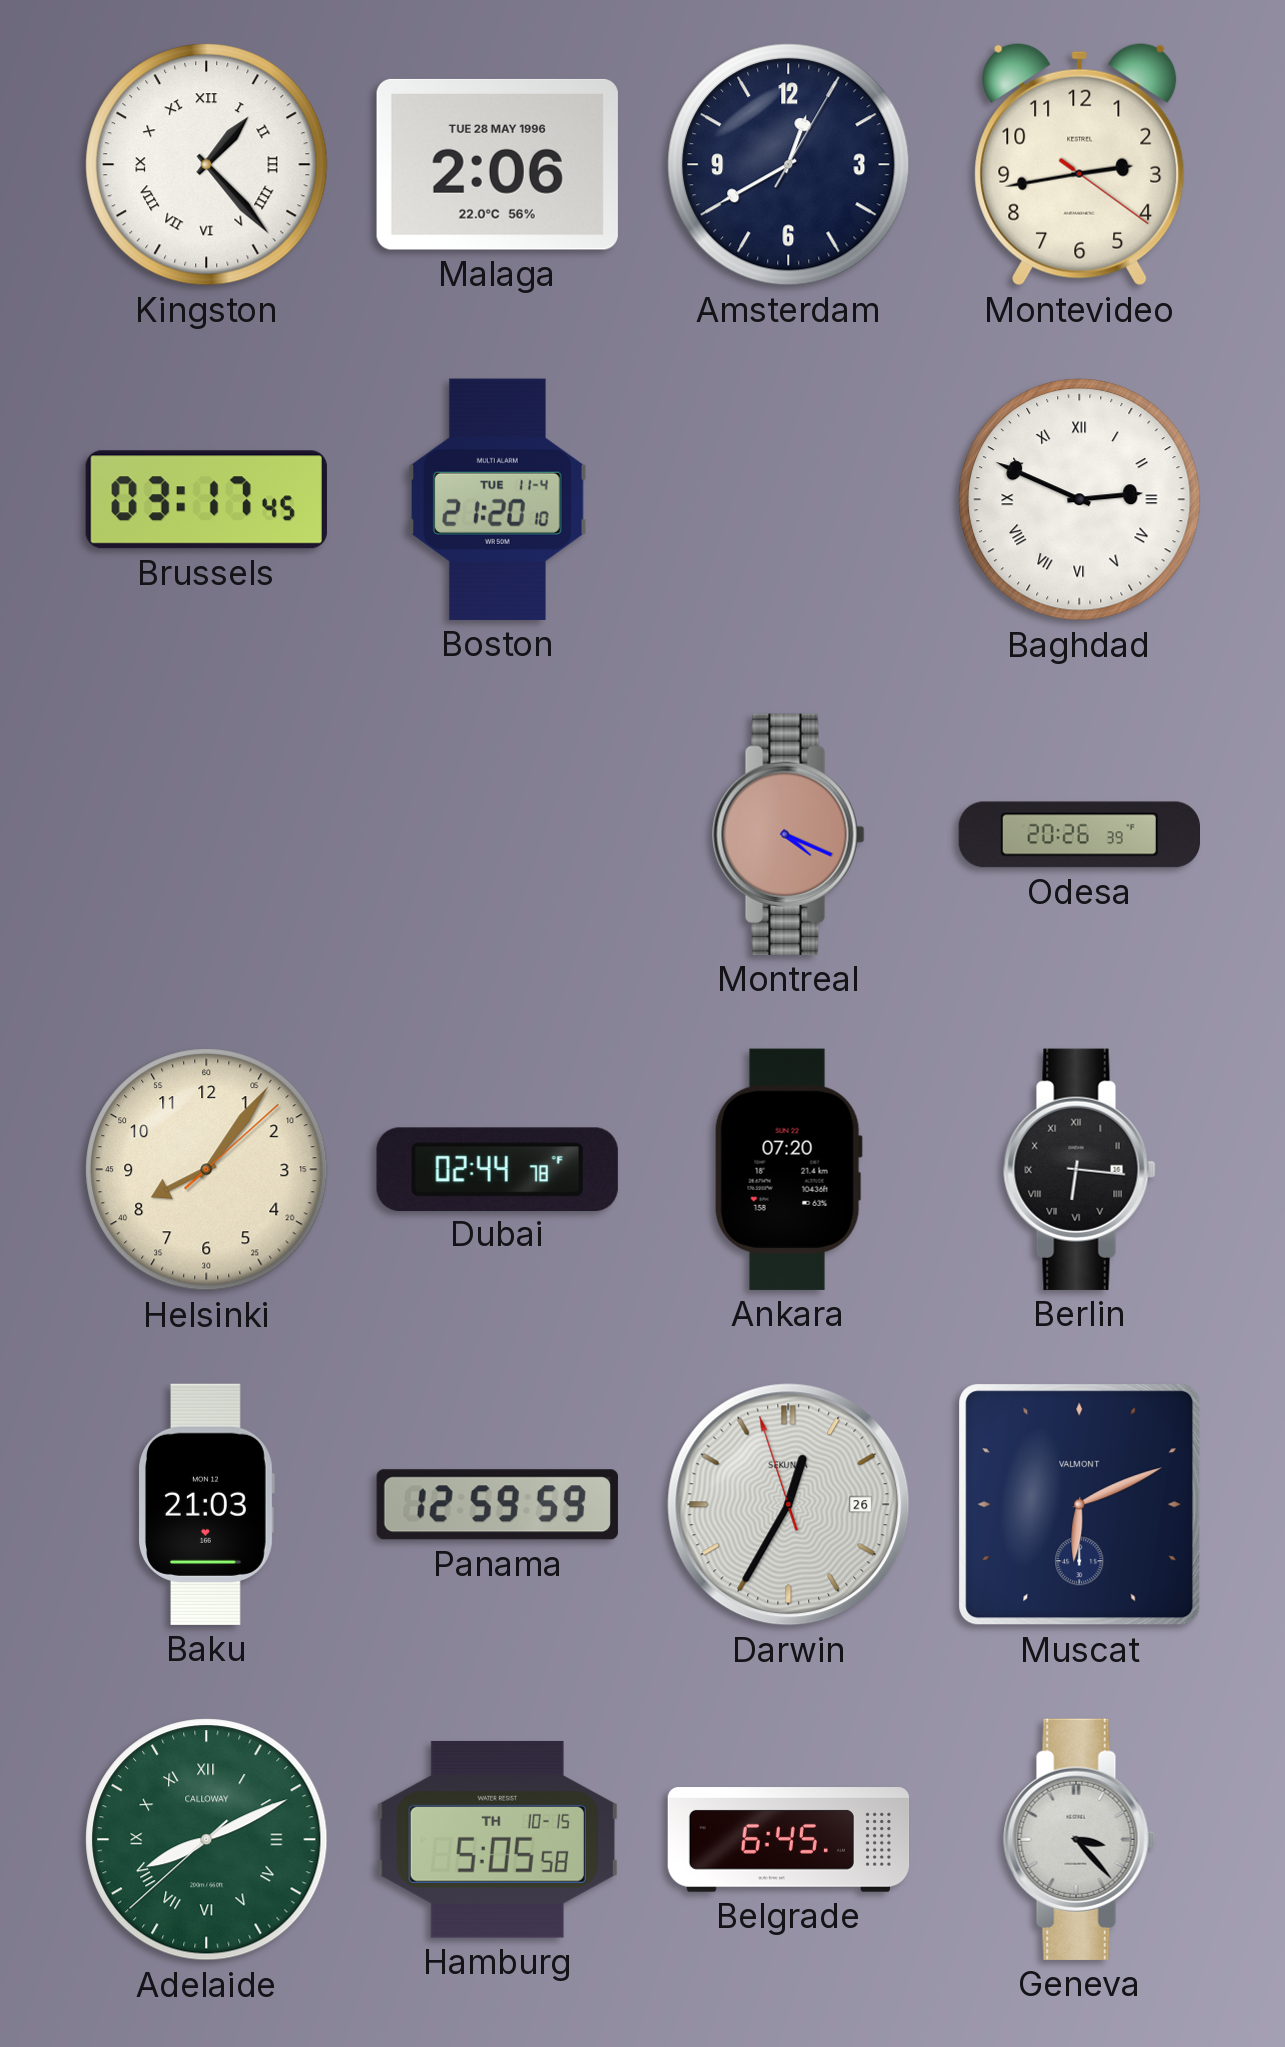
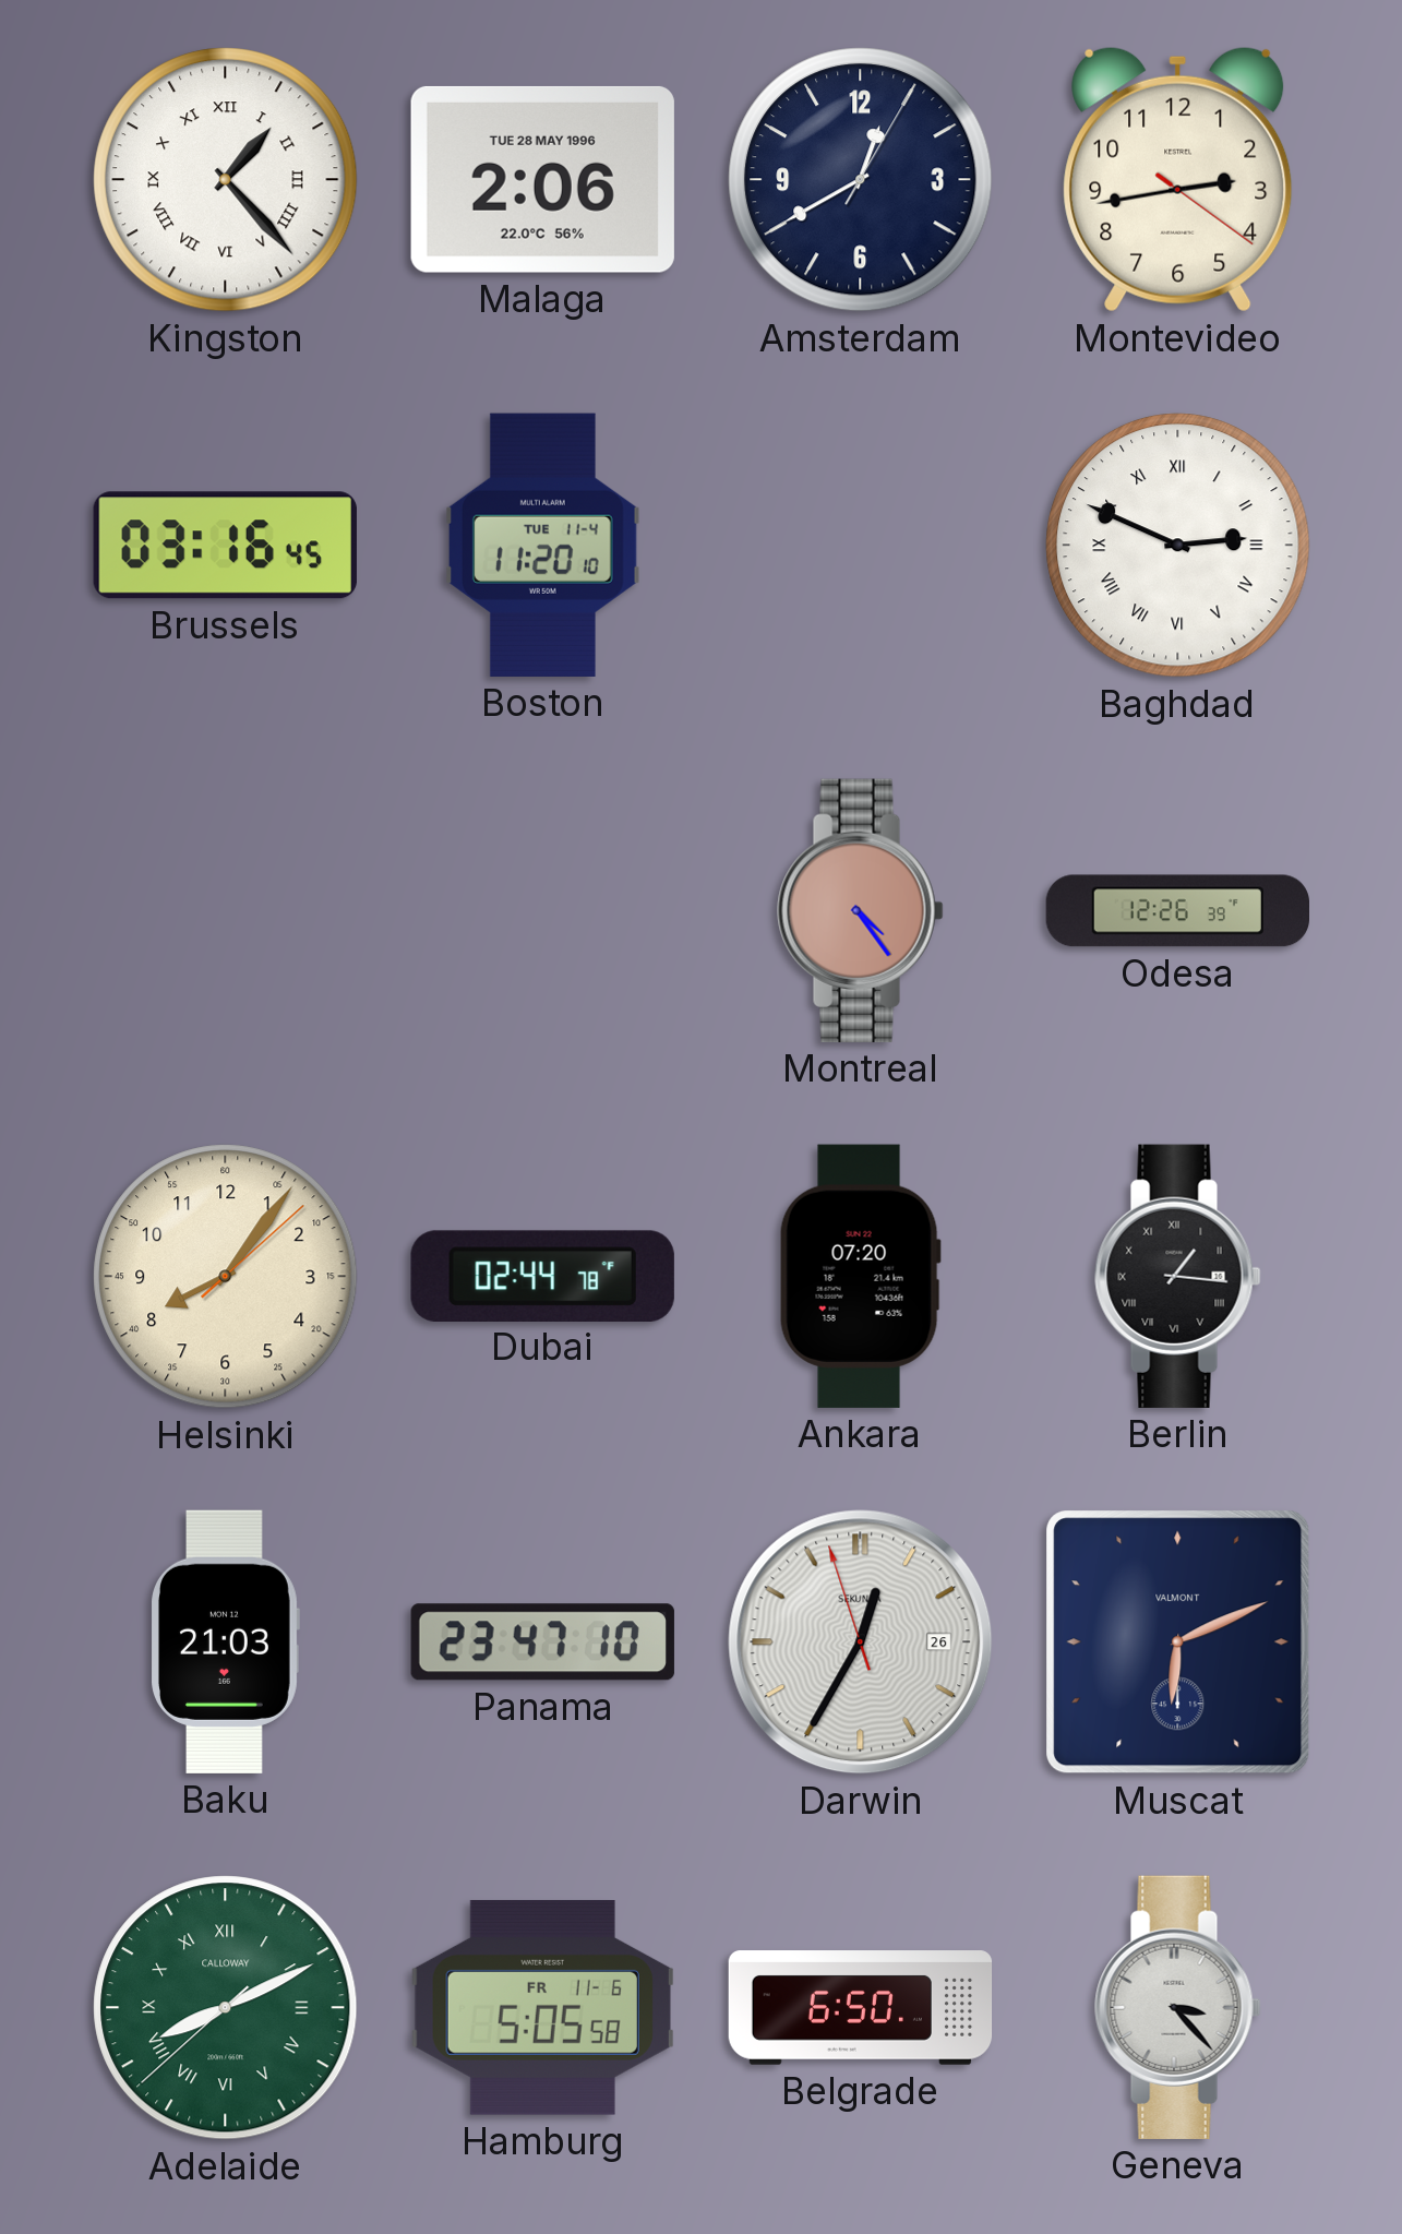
Brussels: 03:17 -> 03:16
Boston: 21:20 -> 11:20
Montreal: 4:19 -> 4:24
Odesa: 20:26 -> 12:26
Berlin: 6:16 -> 1:16
Panama: 12:59 -> 23:47
Hamburg date: TH 10-15 -> FR 11-6
Belgrade: 6:45 -> 6:50
